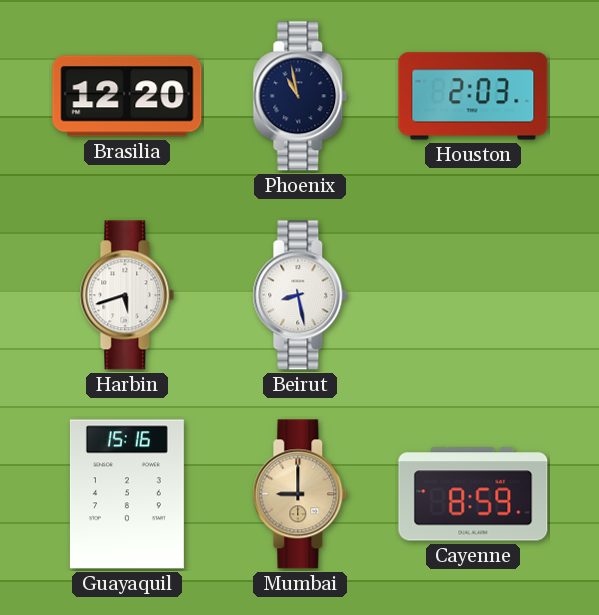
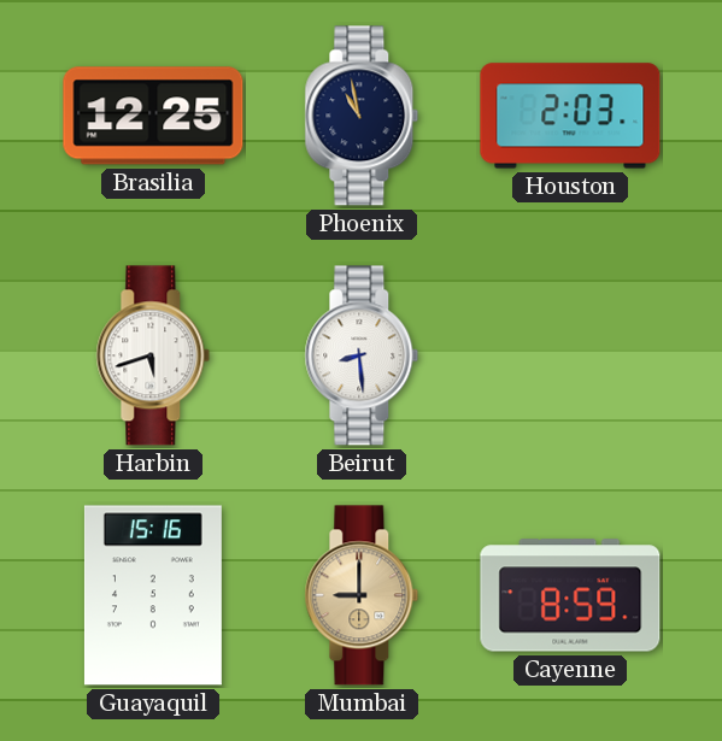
Brasilia: 12:20 -> 12:25
Beirut: 8:28 -> 8:29
